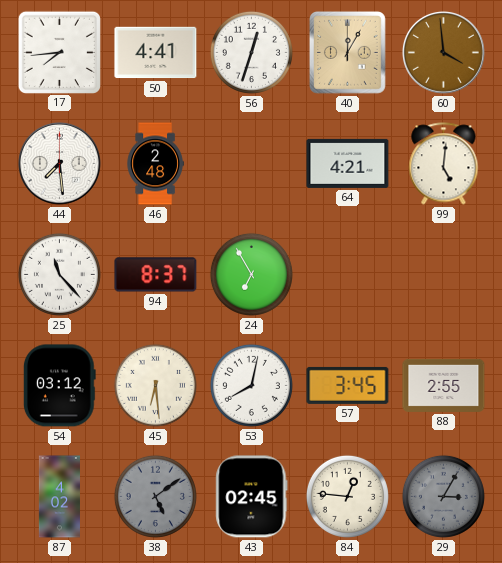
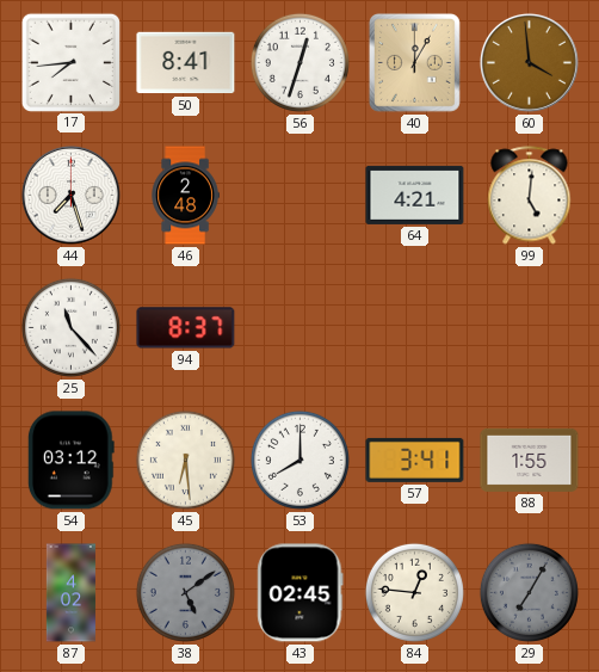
50: 4:41 -> 8:41
44: 7:29 -> 7:27
24: 6:55 -> none
53: 8:02 -> 8:00
57: 3:45 -> 3:41
88: 2:55 -> 1:55
29: 3:05 -> 7:05
